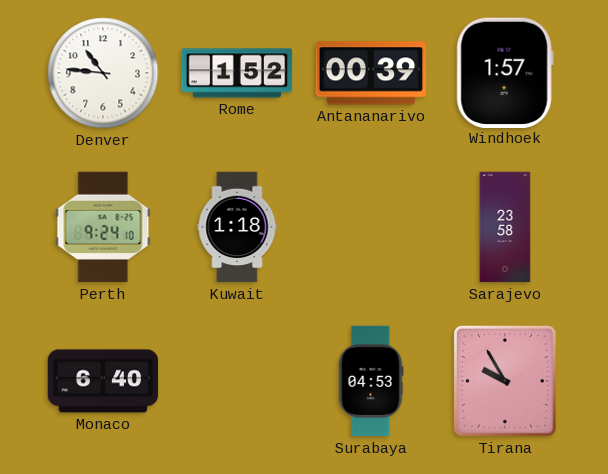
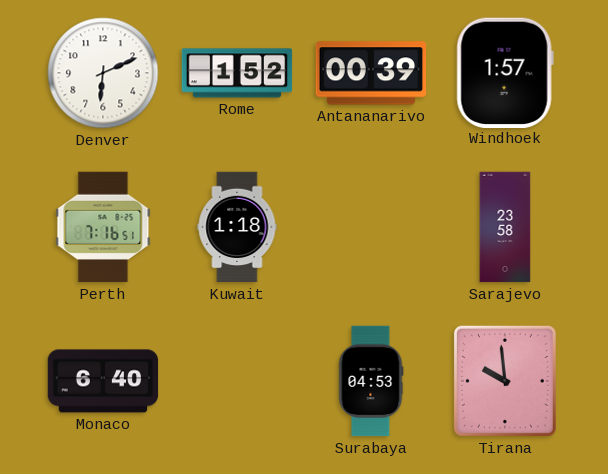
Denver: 10:46 -> 6:11
Perth: 9:24 -> 7:16
Tirana: 9:55 -> 9:59
